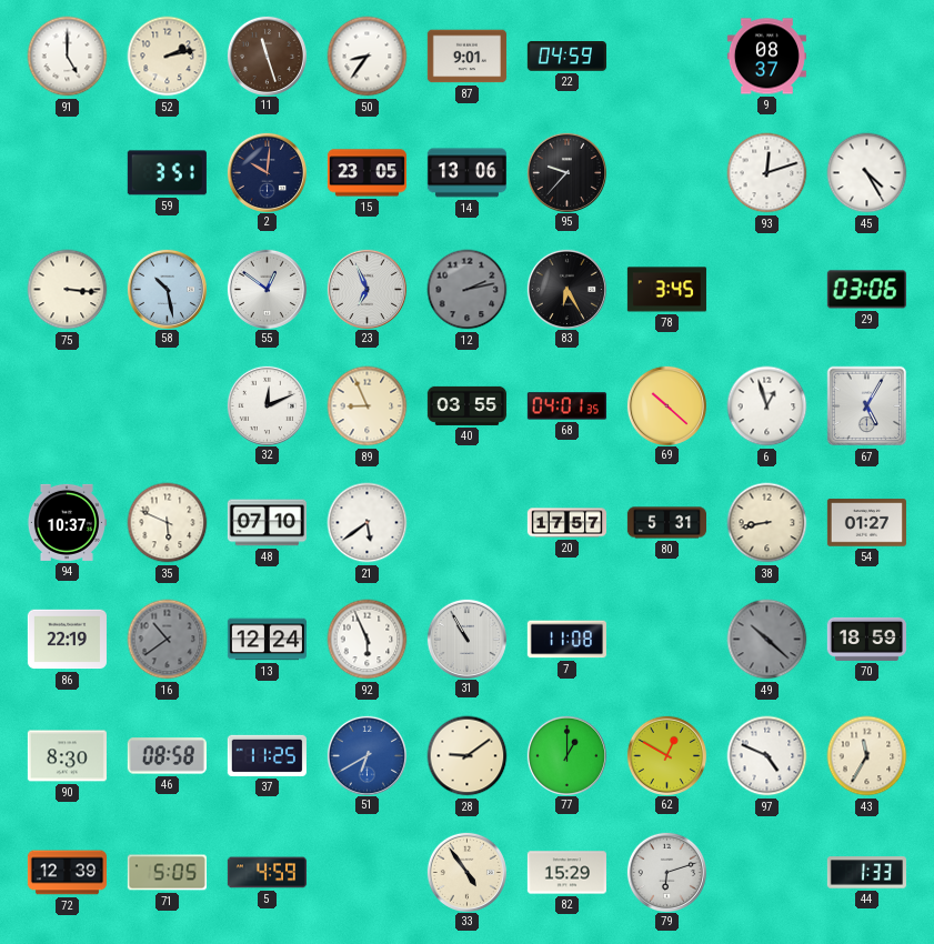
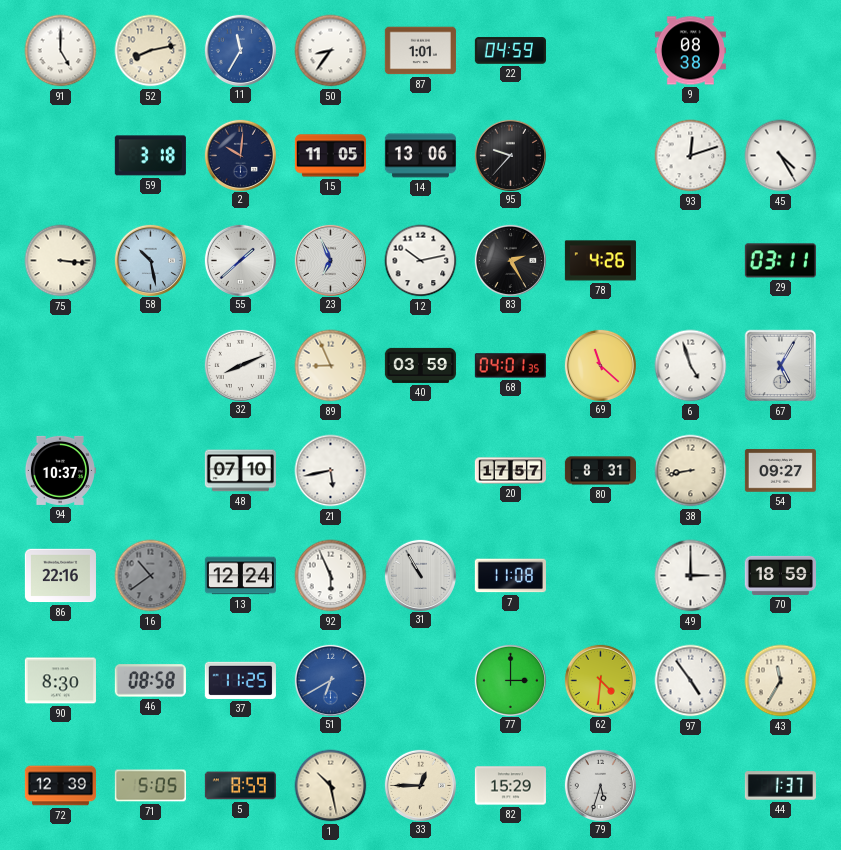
52: 2:13 -> 8:13
11: 11:27 -> 11:35
11 dial: brown -> blue
87: 9:01 -> 1:01
9: 08:37 -> 08:38
59: 3:51 -> 3:18
15: 23:05 -> 11:05
55: 12:51 -> 1:38
12: 2:13 -> 10:13
12 dial: grey -> white
83: 6:25 -> 2:25
78: 3:45 -> 4:26
29: 03:06 -> 03:11
32: 12:11 -> 8:11
40: 03:55 -> 03:59
69: 10:22 -> 11:22
6: 12:57 -> 4:57
35: 5:49 -> none
21: 5:39 -> 5:43
80: 5:31 -> 8:31
54: 01:27 -> 09:27
86: 22:19 -> 22:16
49: 10:22 -> 3:00
49 dial: grey -> white
28: 9:09 -> none
77: 1:00 -> 3:00
62: 12:50 -> 4:31
97: 4:49 -> 4:54
5: 4:59 -> 8:59
1: none -> 10:28
33: 4:54 -> 12:45
79: 6:12 -> 5:33
44: 1:33 -> 1:37
